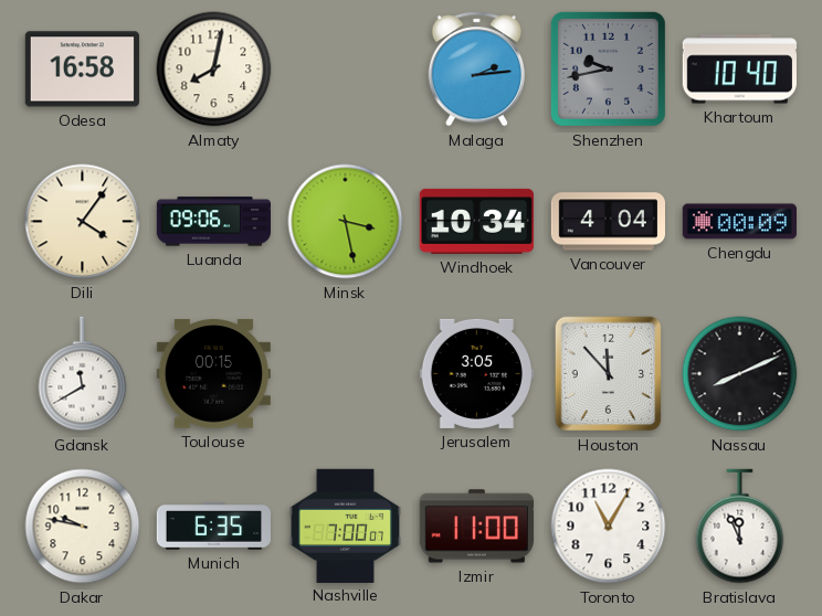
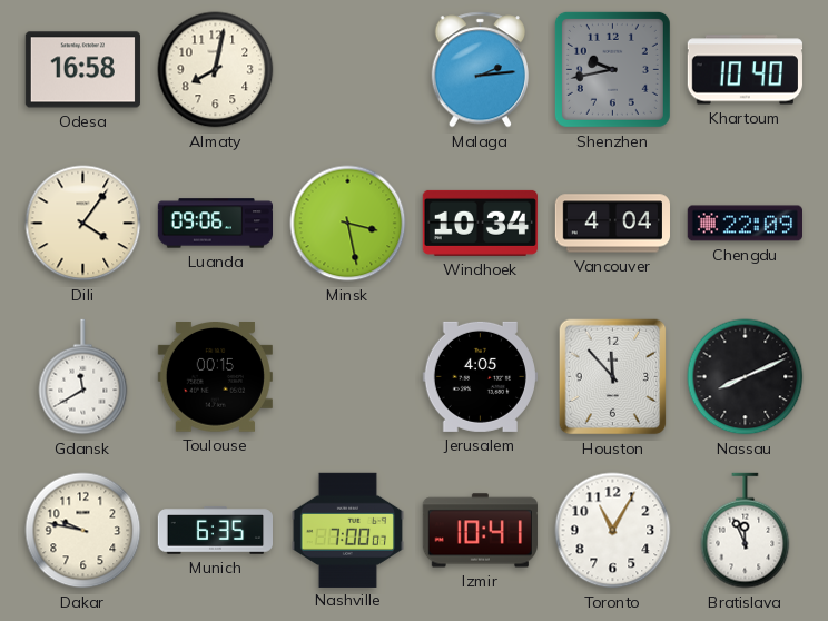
Chengdu: 00:09 -> 22:09
Jerusalem: 3:05 -> 4:05
Izmir: 11:00 -> 10:41
